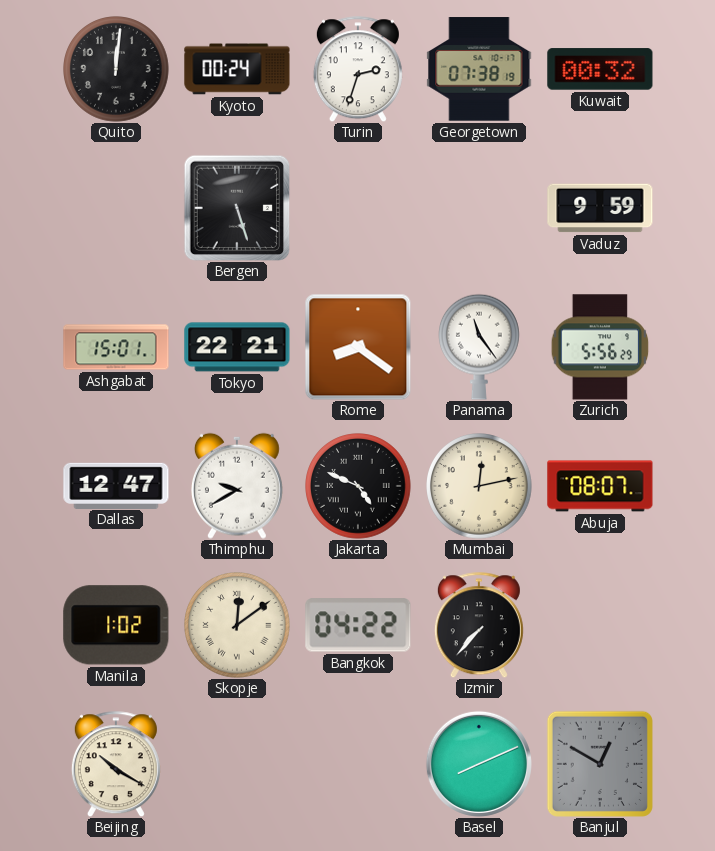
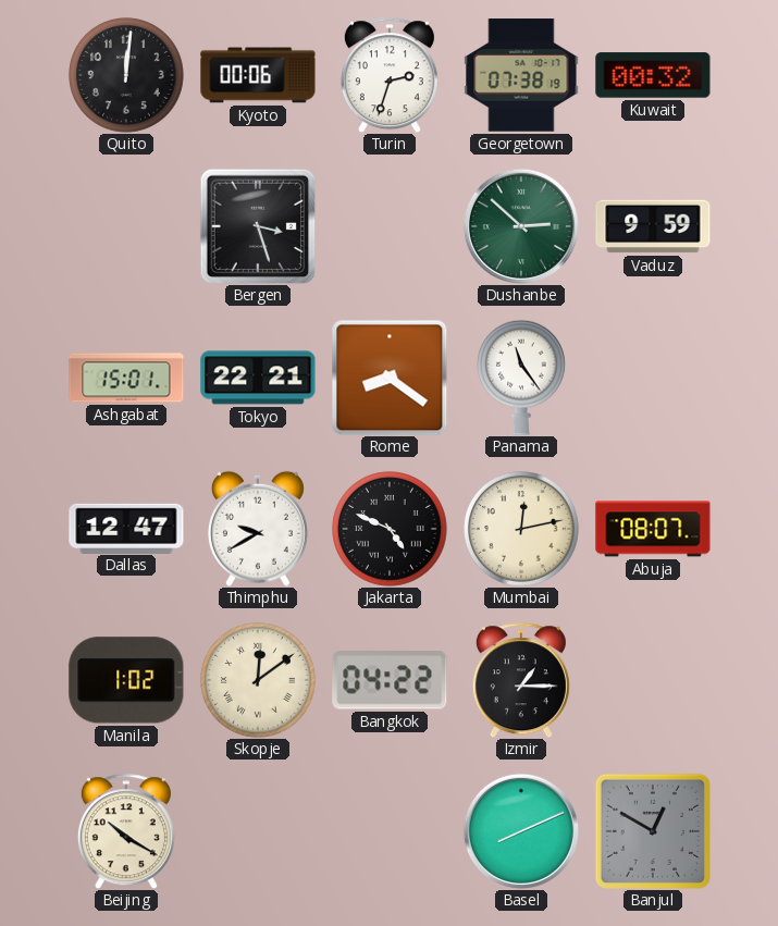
Kyoto: 00:24 -> 00:06
Bergen: 5:27 -> 3:27
Dushanbe: none -> 2:52
Zurich: 5:56 -> none
Izmir: 7:37 -> 1:15
